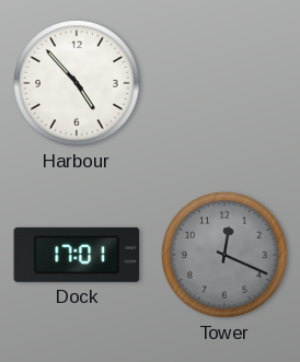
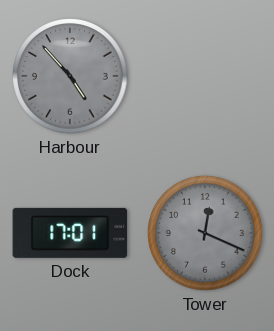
Harbour dial: white -> grey
